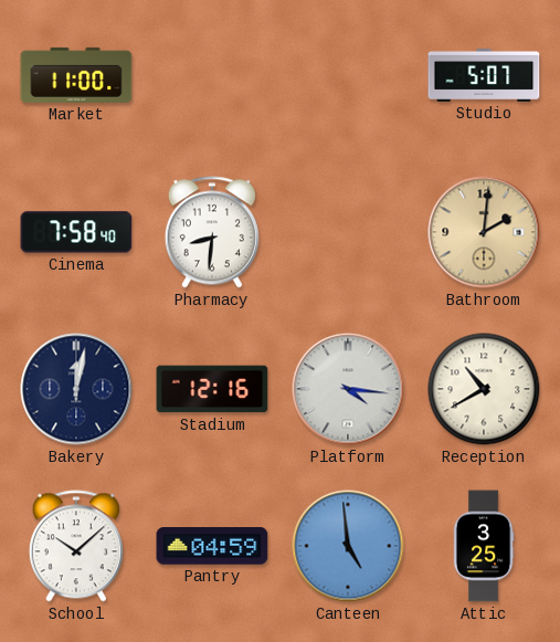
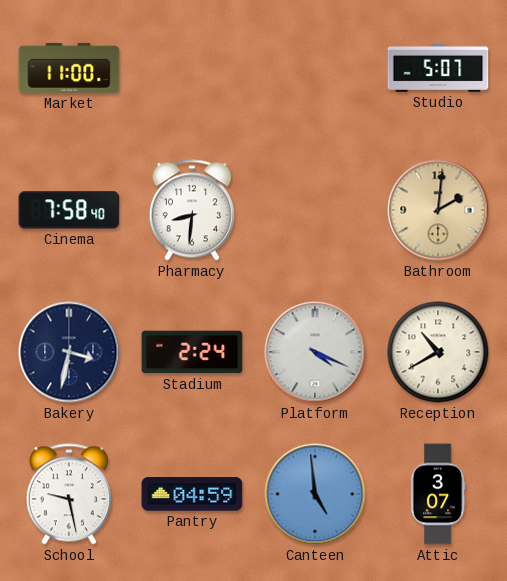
Bakery: 12:02 -> 3:32
Stadium: 12:16 -> 2:24
Platform: 4:16 -> 4:19
School: 10:08 -> 9:28
Attic: 3:25 -> 3:07
